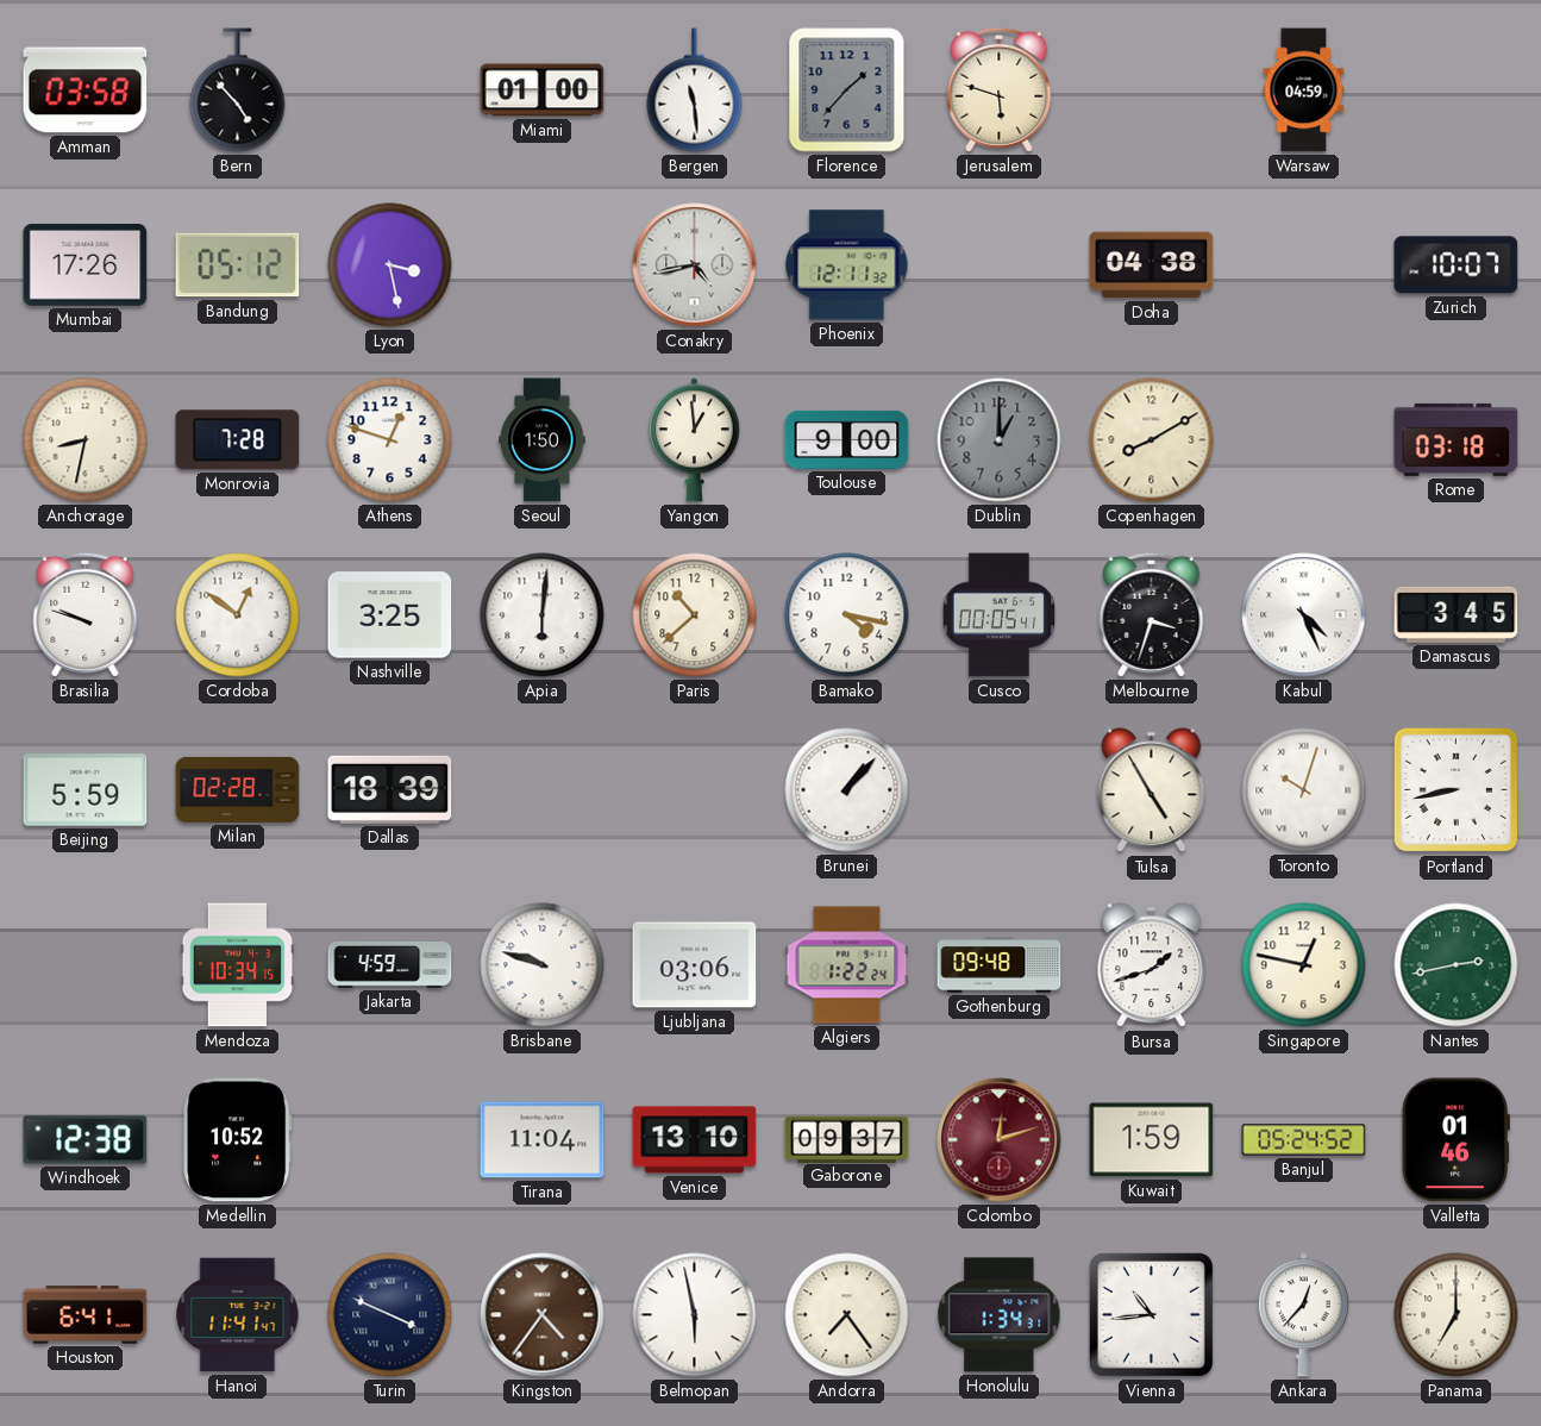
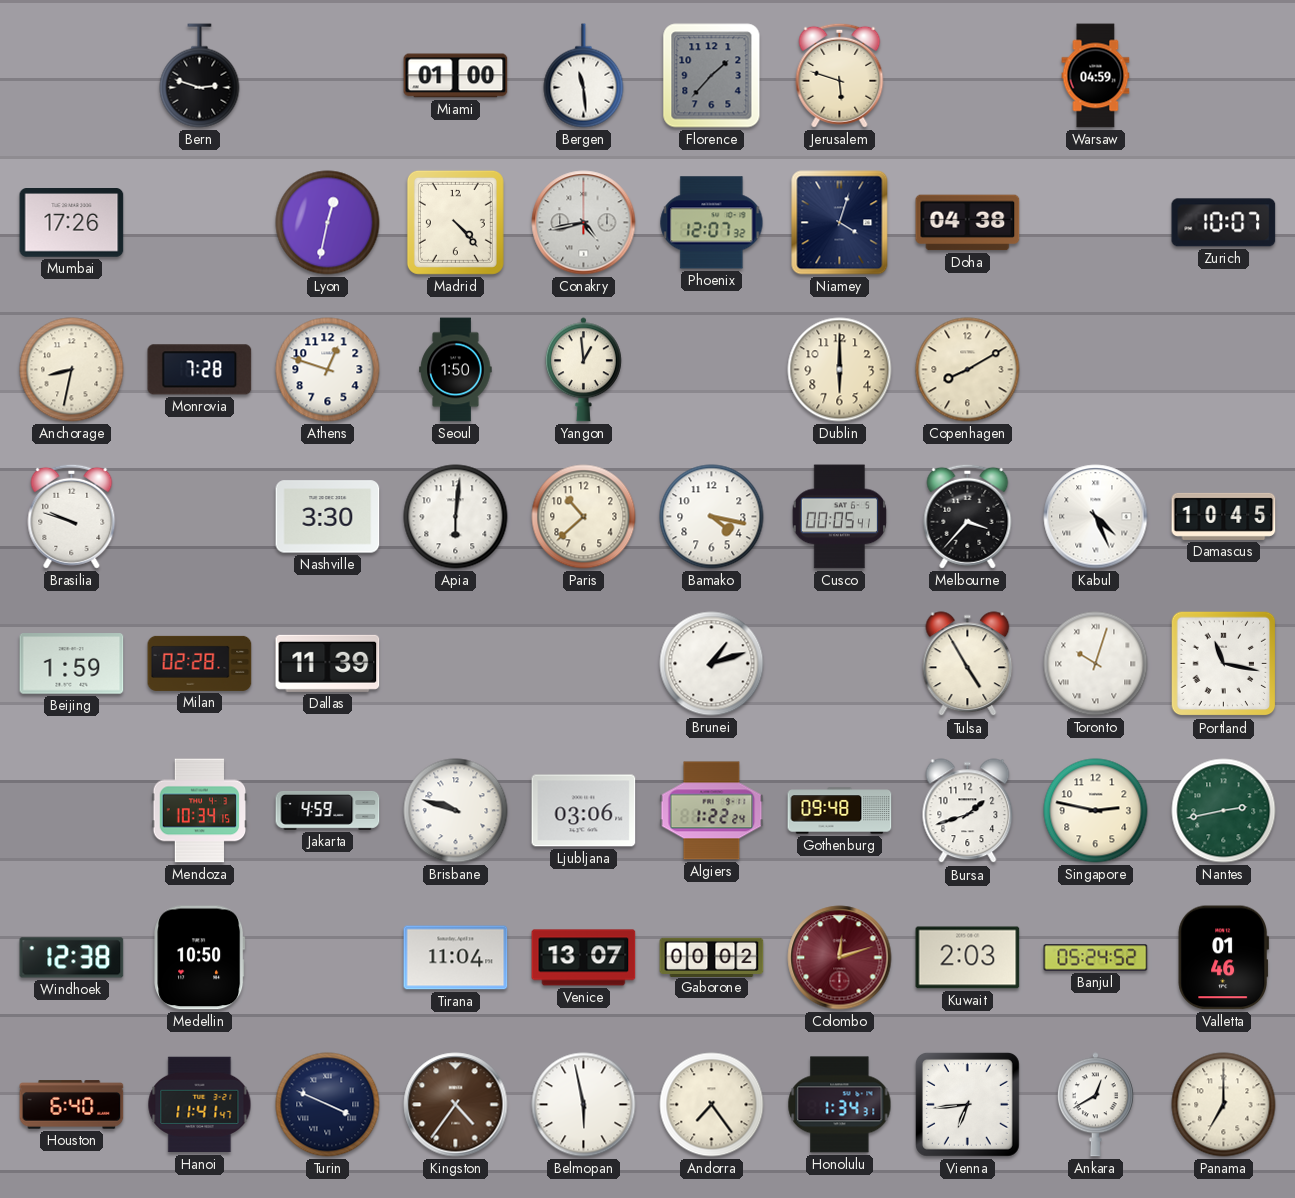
Amman: 03:58 -> none
Bern: 4:53 -> 2:48
Bandung: 05:12 -> none
Lyon: 3:28 -> 12:32
Madrid: none -> 4:23
Phoenix: 12:11 -> 12:07
Niamey: none -> 4:03
Toulouse: 9:00 -> none
Dublin: 1:00 -> 6:00
Dublin dial: grey -> cream
Rome: 03:18 -> none
Cordoba: 12:51 -> none
Nashville: 3:25 -> 3:30
Melbourne: 3:33 -> 3:37
Damascus: 3:45 -> 10:45
Beijing: 5:59 -> 1:59
Dallas: 18:39 -> 11:39
Brunei: 1:07 -> 1:12
Portland: 8:43 -> 11:17
Singapore: 12:47 -> 2:47
Medellin: 10:52 -> 10:50
Venice: 13:10 -> 13:07
Gaborone: 09:37 -> 00:02
Kuwait: 1:59 -> 2:03
Houston: 6:41 -> 6:40
Vienna: 10:44 -> 6:44
Ankara: 12:37 -> 12:40
